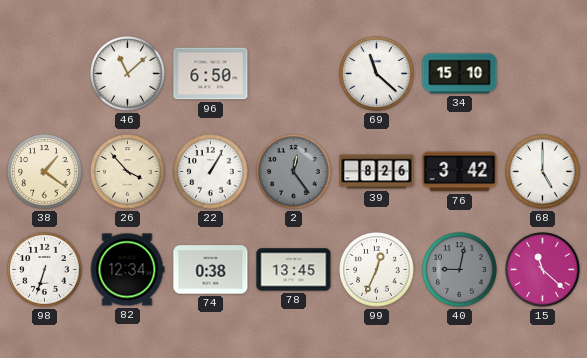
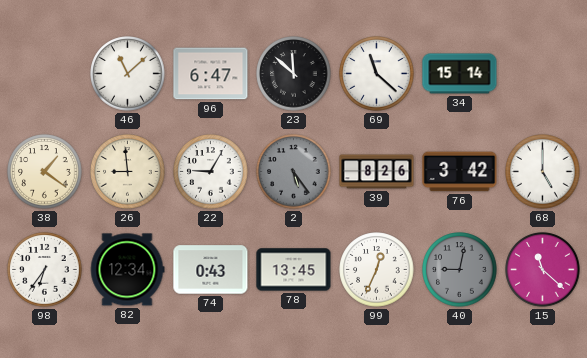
96: 6:50 -> 6:47
23: none -> 11:52
34: 15:10 -> 15:14
26: 3:53 -> 8:59
22: 1:05 -> 9:05
2: 12:24 -> 5:24
98: 6:33 -> 6:36
74: 0:38 -> 0:43
